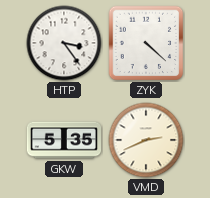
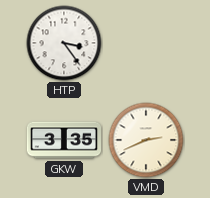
ZYK: 4:22 -> none
GKW: 5:35 -> 3:35
